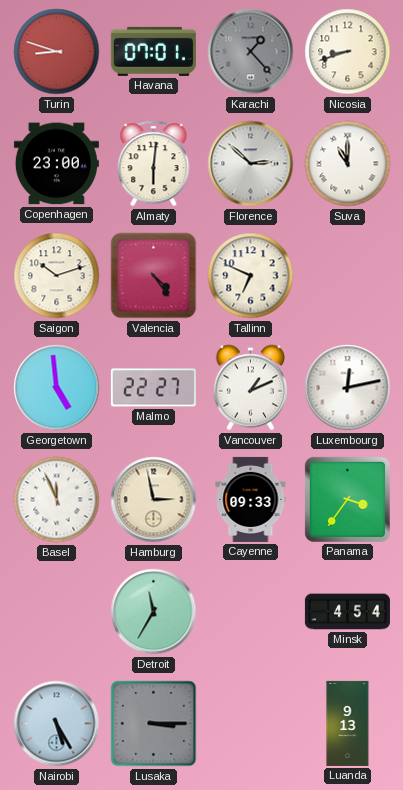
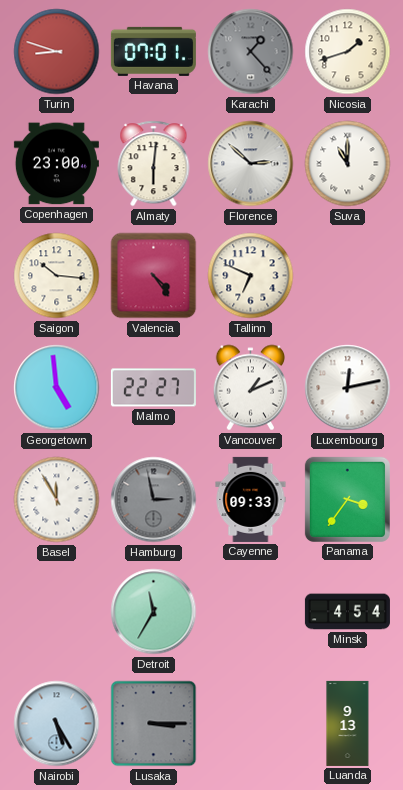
Nicosia: 8:42 -> 1:42
Saigon: 10:12 -> 10:16
Basel: 11:56 -> 11:55
Hamburg dial: cream -> grey
